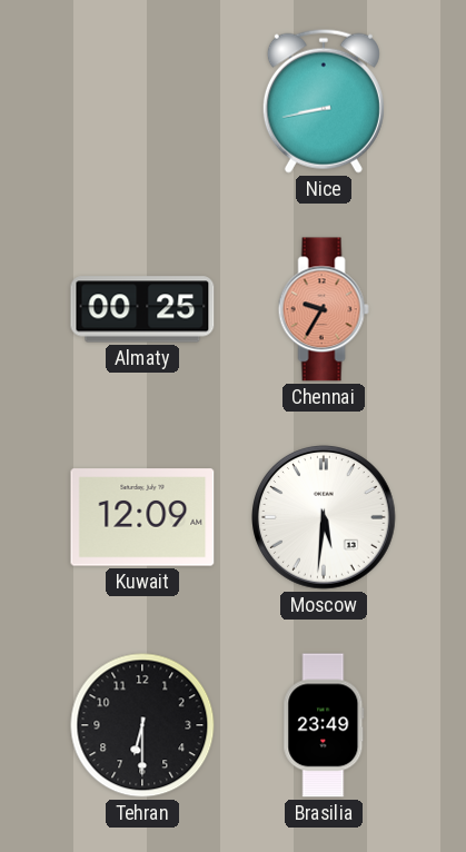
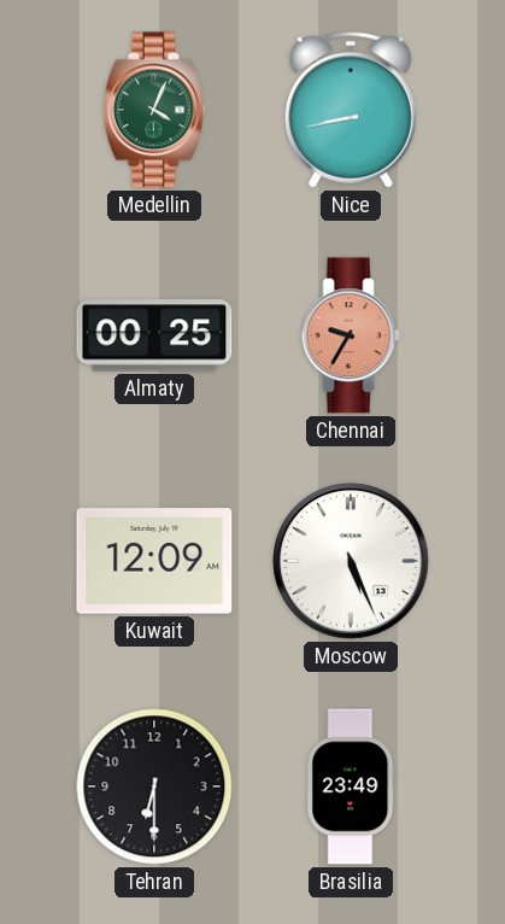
Medellin: none -> 4:04
Moscow: 5:31 -> 5:26
